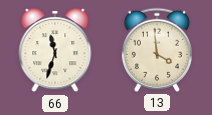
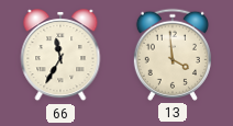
66: 11:33 -> 11:35
